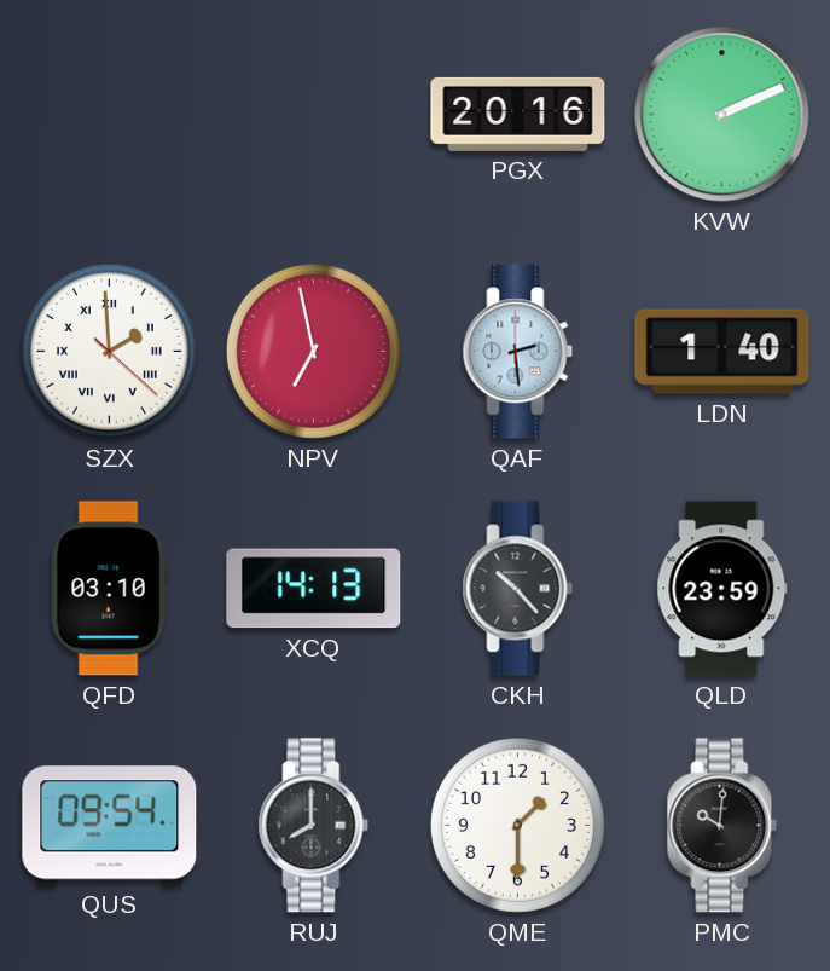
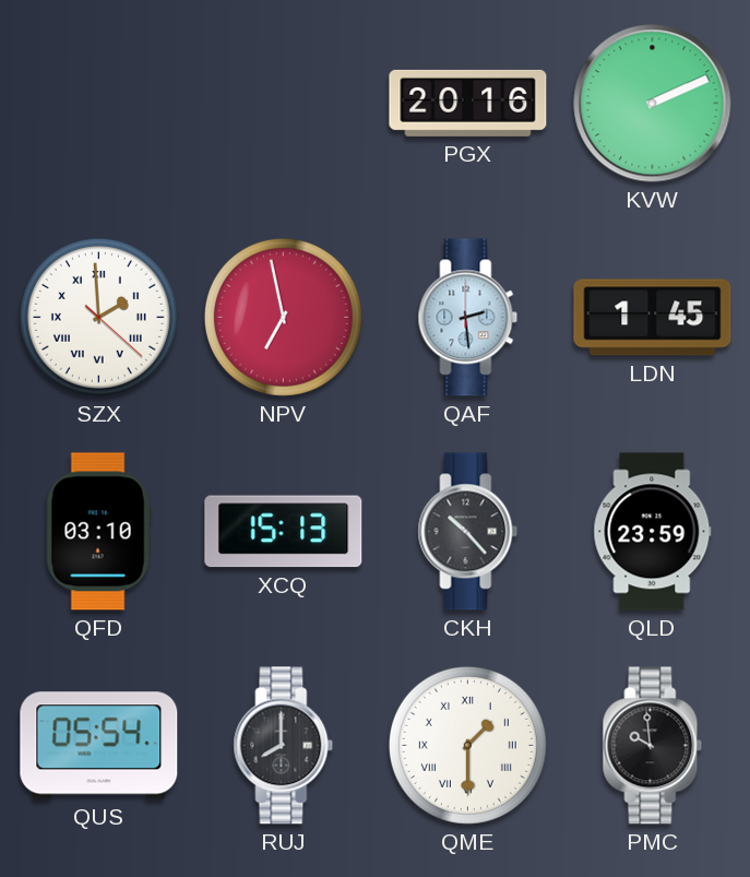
LDN: 1:40 -> 1:45
XCQ: 14:13 -> 15:13
QUS: 09:54 -> 05:54
QME numerals: Arabic -> Roman
PMC: 10:01 -> 9:59
